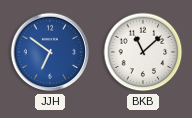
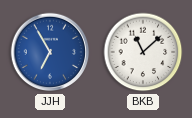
JJH: 6:51 -> 6:55
